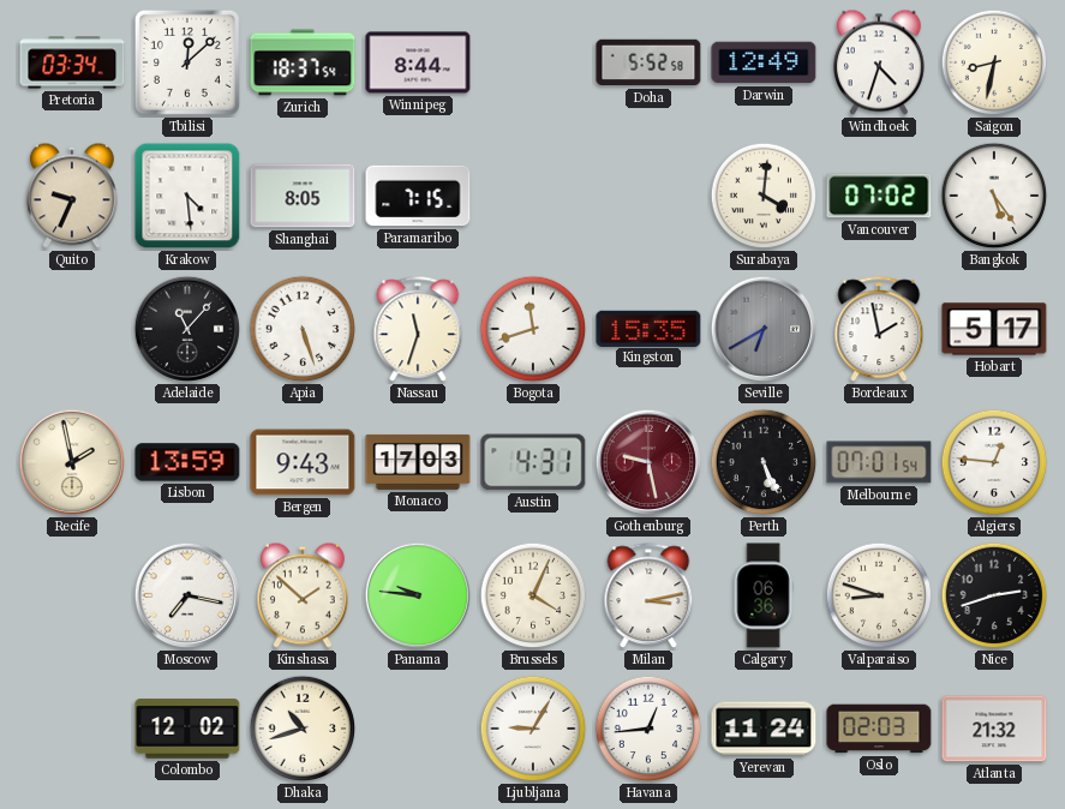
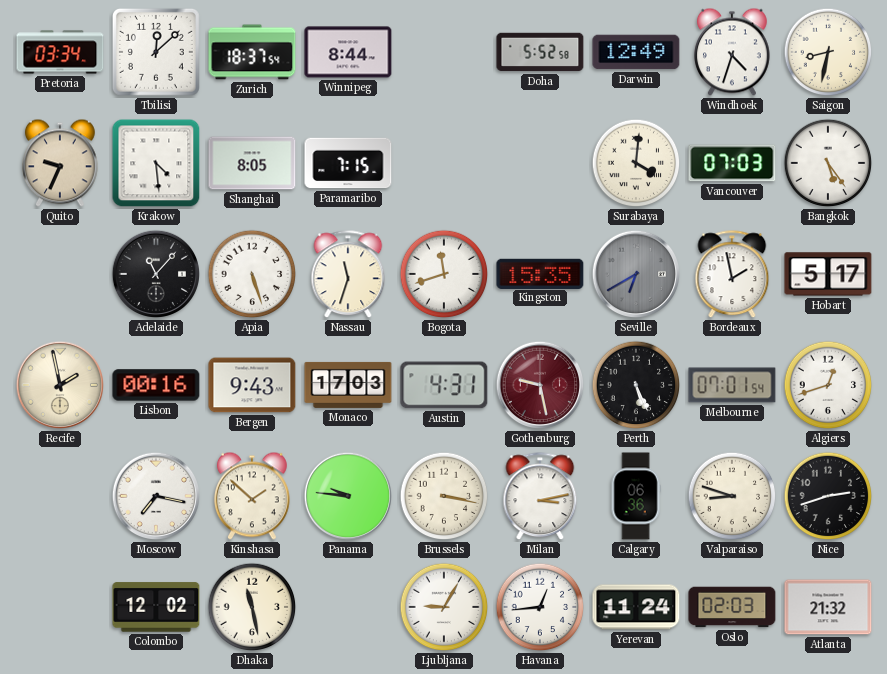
Vancouver: 07:02 -> 07:03
Lisbon: 13:59 -> 00:16
Algiers: 12:46 -> 12:42
Brussels: 4:04 -> 3:17
Dhaka: 10:42 -> 11:28
